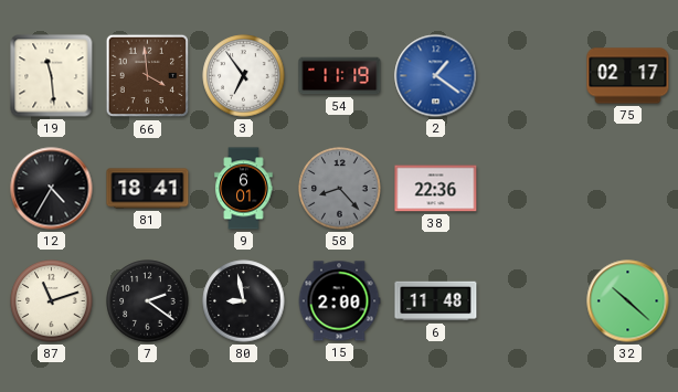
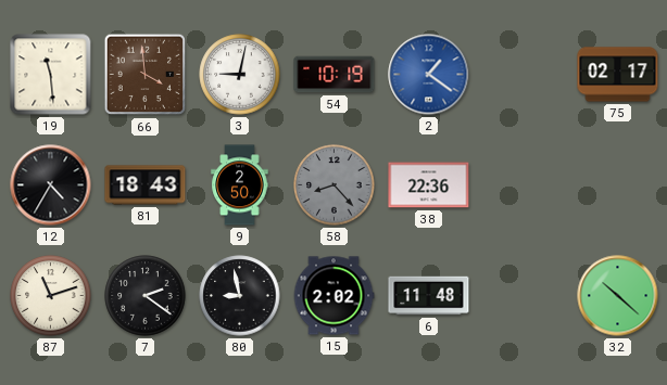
3: 6:54 -> 9:02
54: 11:19 -> 10:19
81: 18:41 -> 18:43
9: 6:01 -> 2:50
15: 2:00 -> 2:02
